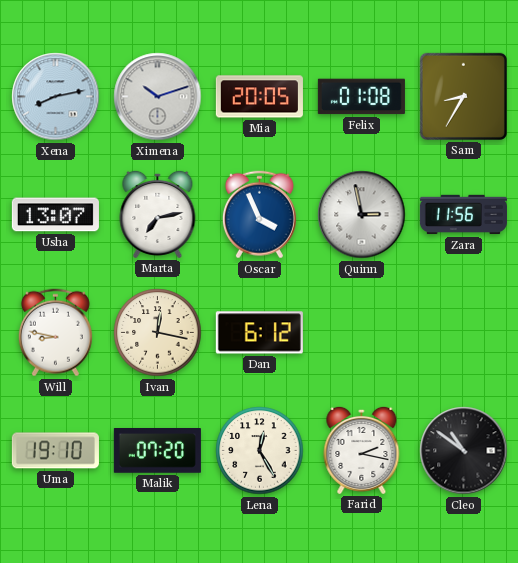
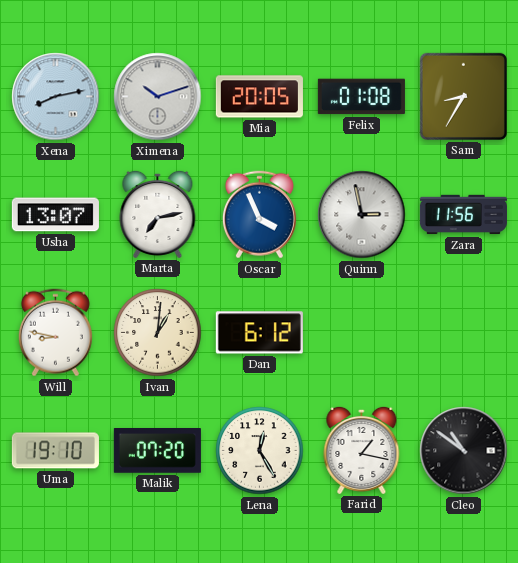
Ivan: 12:17 -> 1:01
Farid: 2:17 -> 1:17
